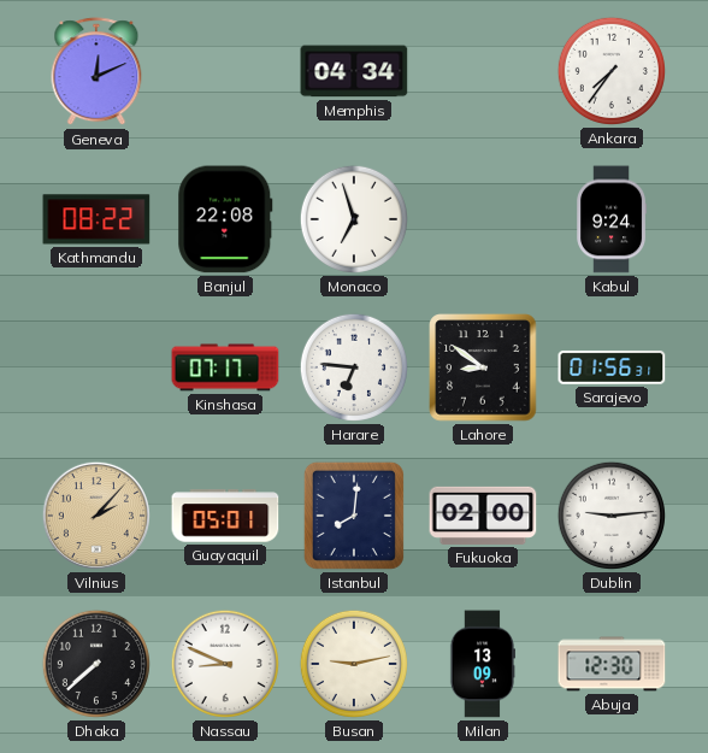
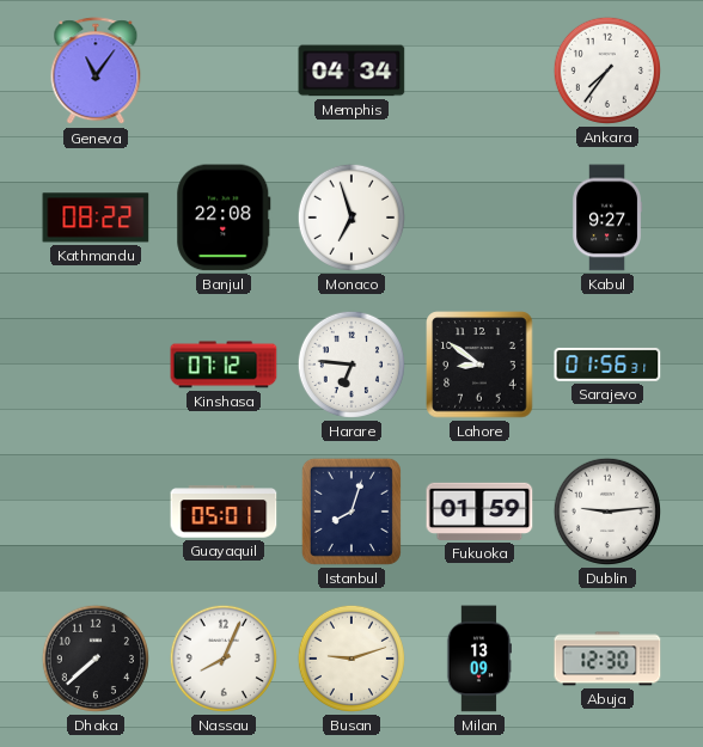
Geneva: 12:11 -> 11:06
Kabul: 9:24 -> 9:27
Kinshasa: 07:17 -> 07:12
Vilnius: 2:07 -> none
Istanbul: 8:01 -> 8:03
Fukuoka: 02:00 -> 01:59
Nassau: 8:49 -> 8:04
Busan: 9:13 -> 9:12
